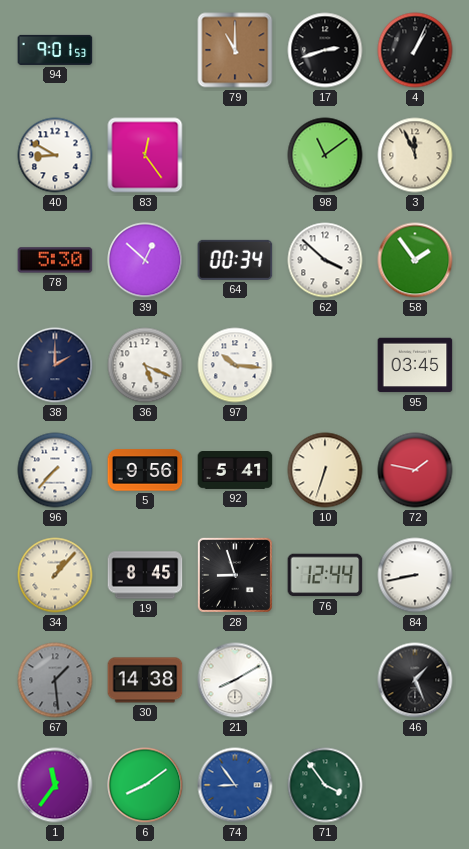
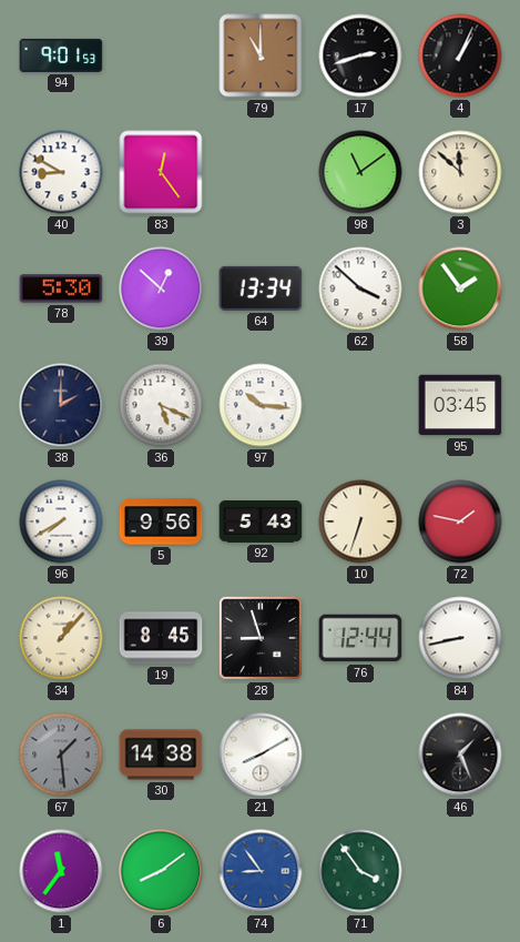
3: 11:56 -> 11:52
64: 00:34 -> 13:34
96: 7:37 -> 7:40
92: 5:41 -> 5:43
